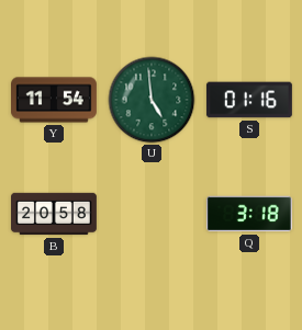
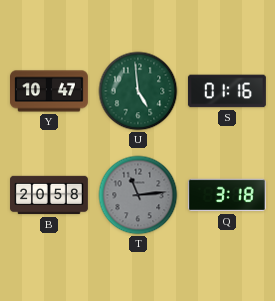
Y: 11:54 -> 10:47
T: none -> 11:14
